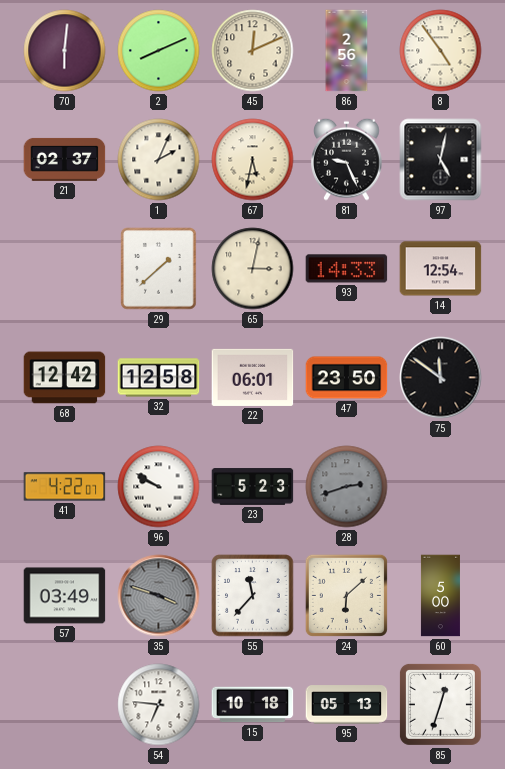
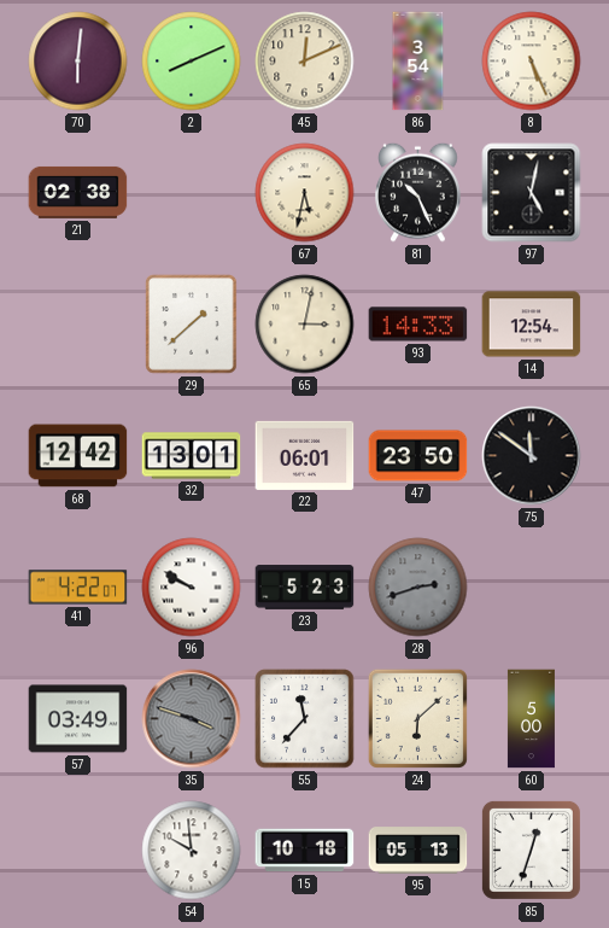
86: 2:56 -> 3:54
8: 4:54 -> 5:26
21: 02:37 -> 02:38
1: 2:04 -> none
81: 9:26 -> 10:26
32: 12:58 -> 13:01
54: 6:46 -> 9:59
